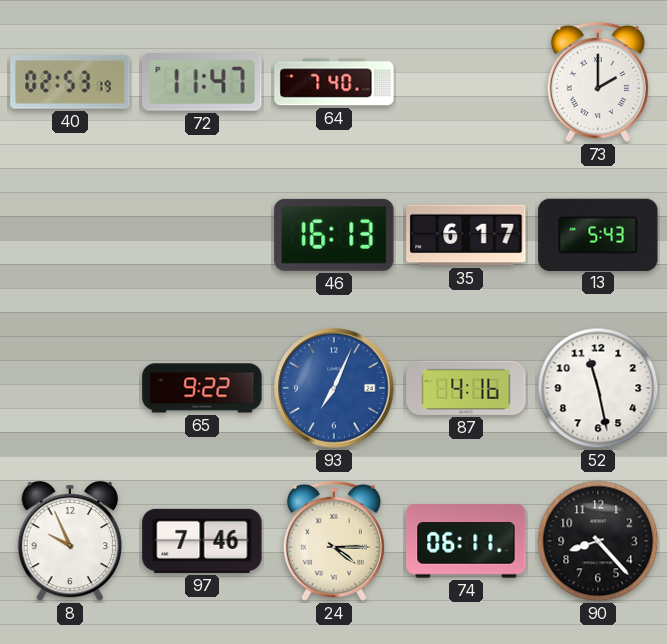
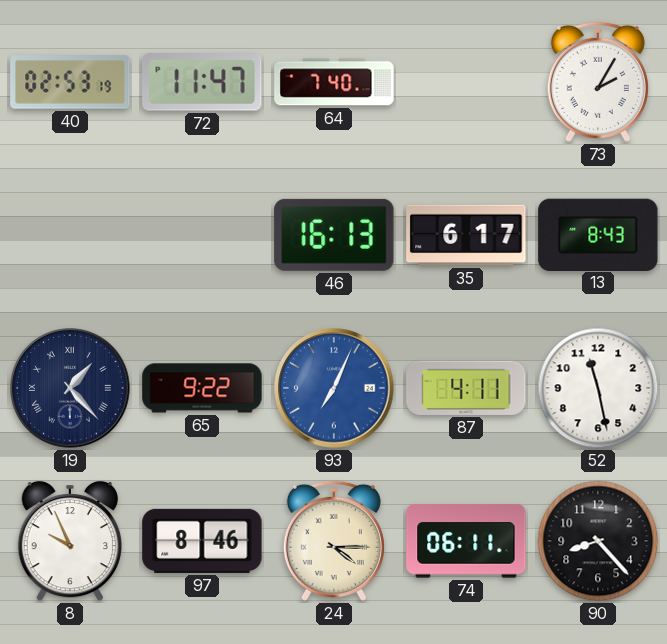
73: 2:00 -> 2:05
13: 5:43 -> 8:43
19: none -> 1:23
87: 4:16 -> 4:11
97: 7:46 -> 8:46
